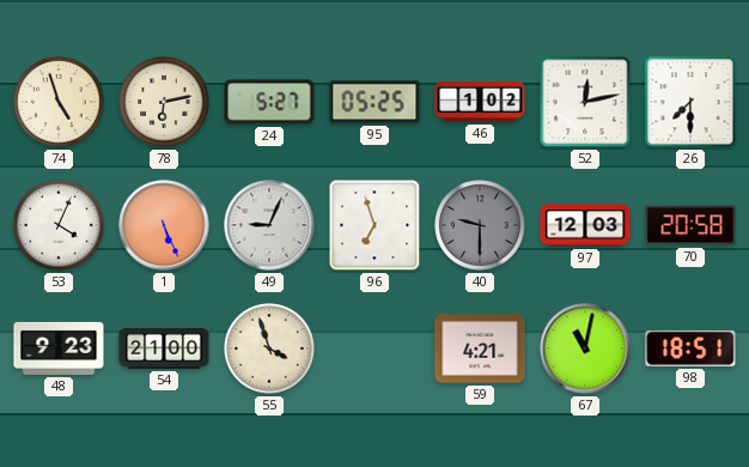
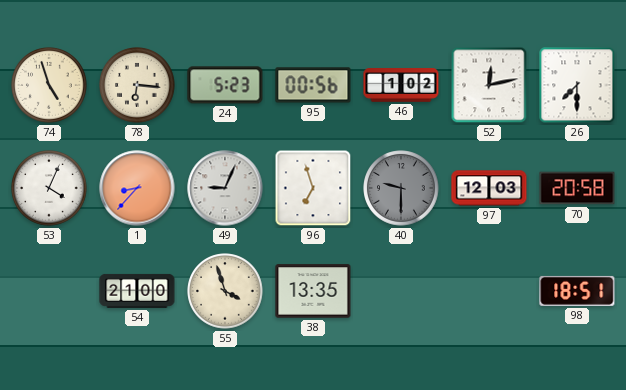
78: 6:13 -> 6:16
24: 5:27 -> 5:23
95: 05:25 -> 00:56
1: 5:26 -> 8:37
48: 9:23 -> none
38: none -> 13:35
59: 4:21 -> none
67: 11:02 -> none
